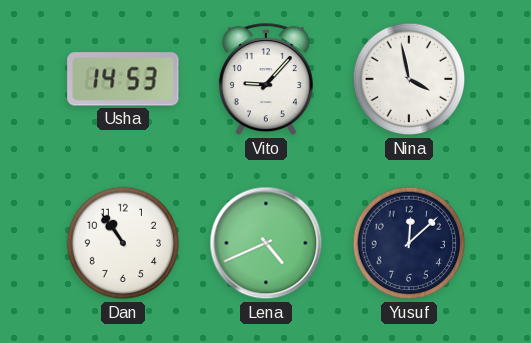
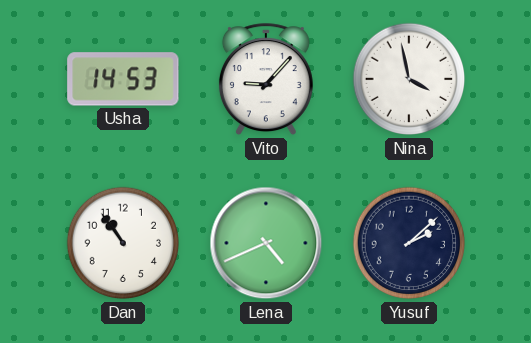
Yusuf: 12:08 -> 2:08
